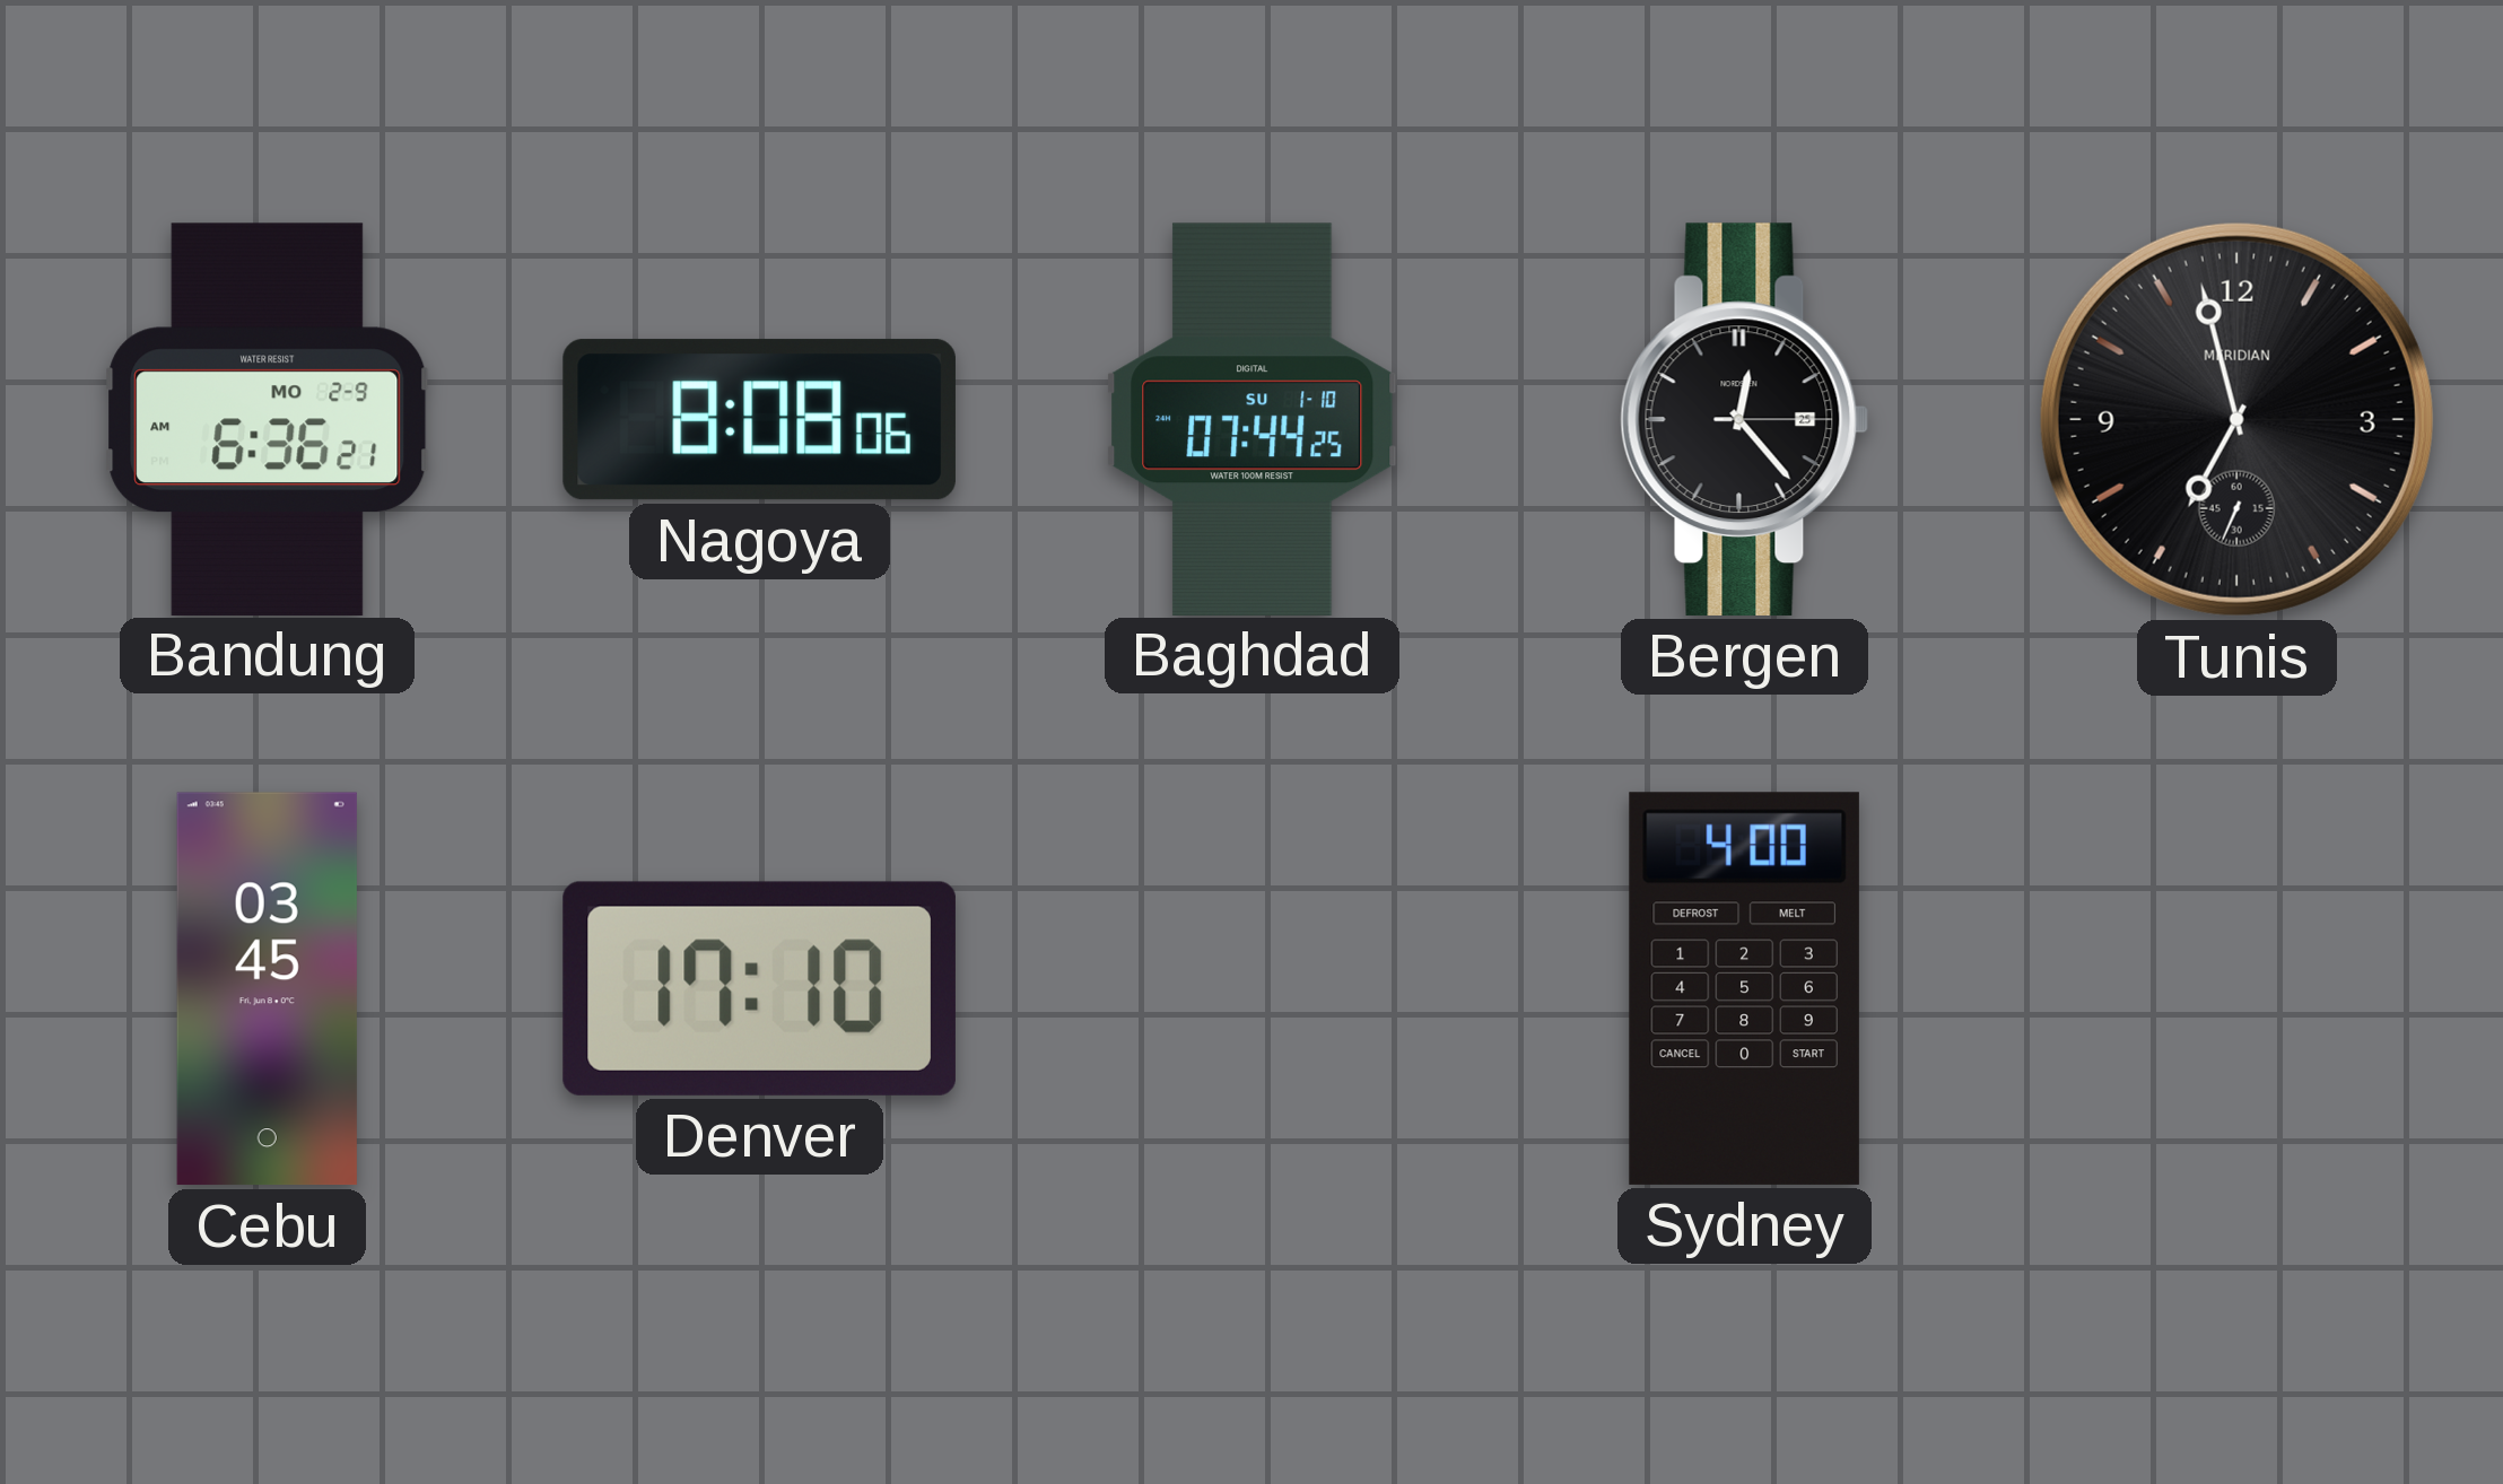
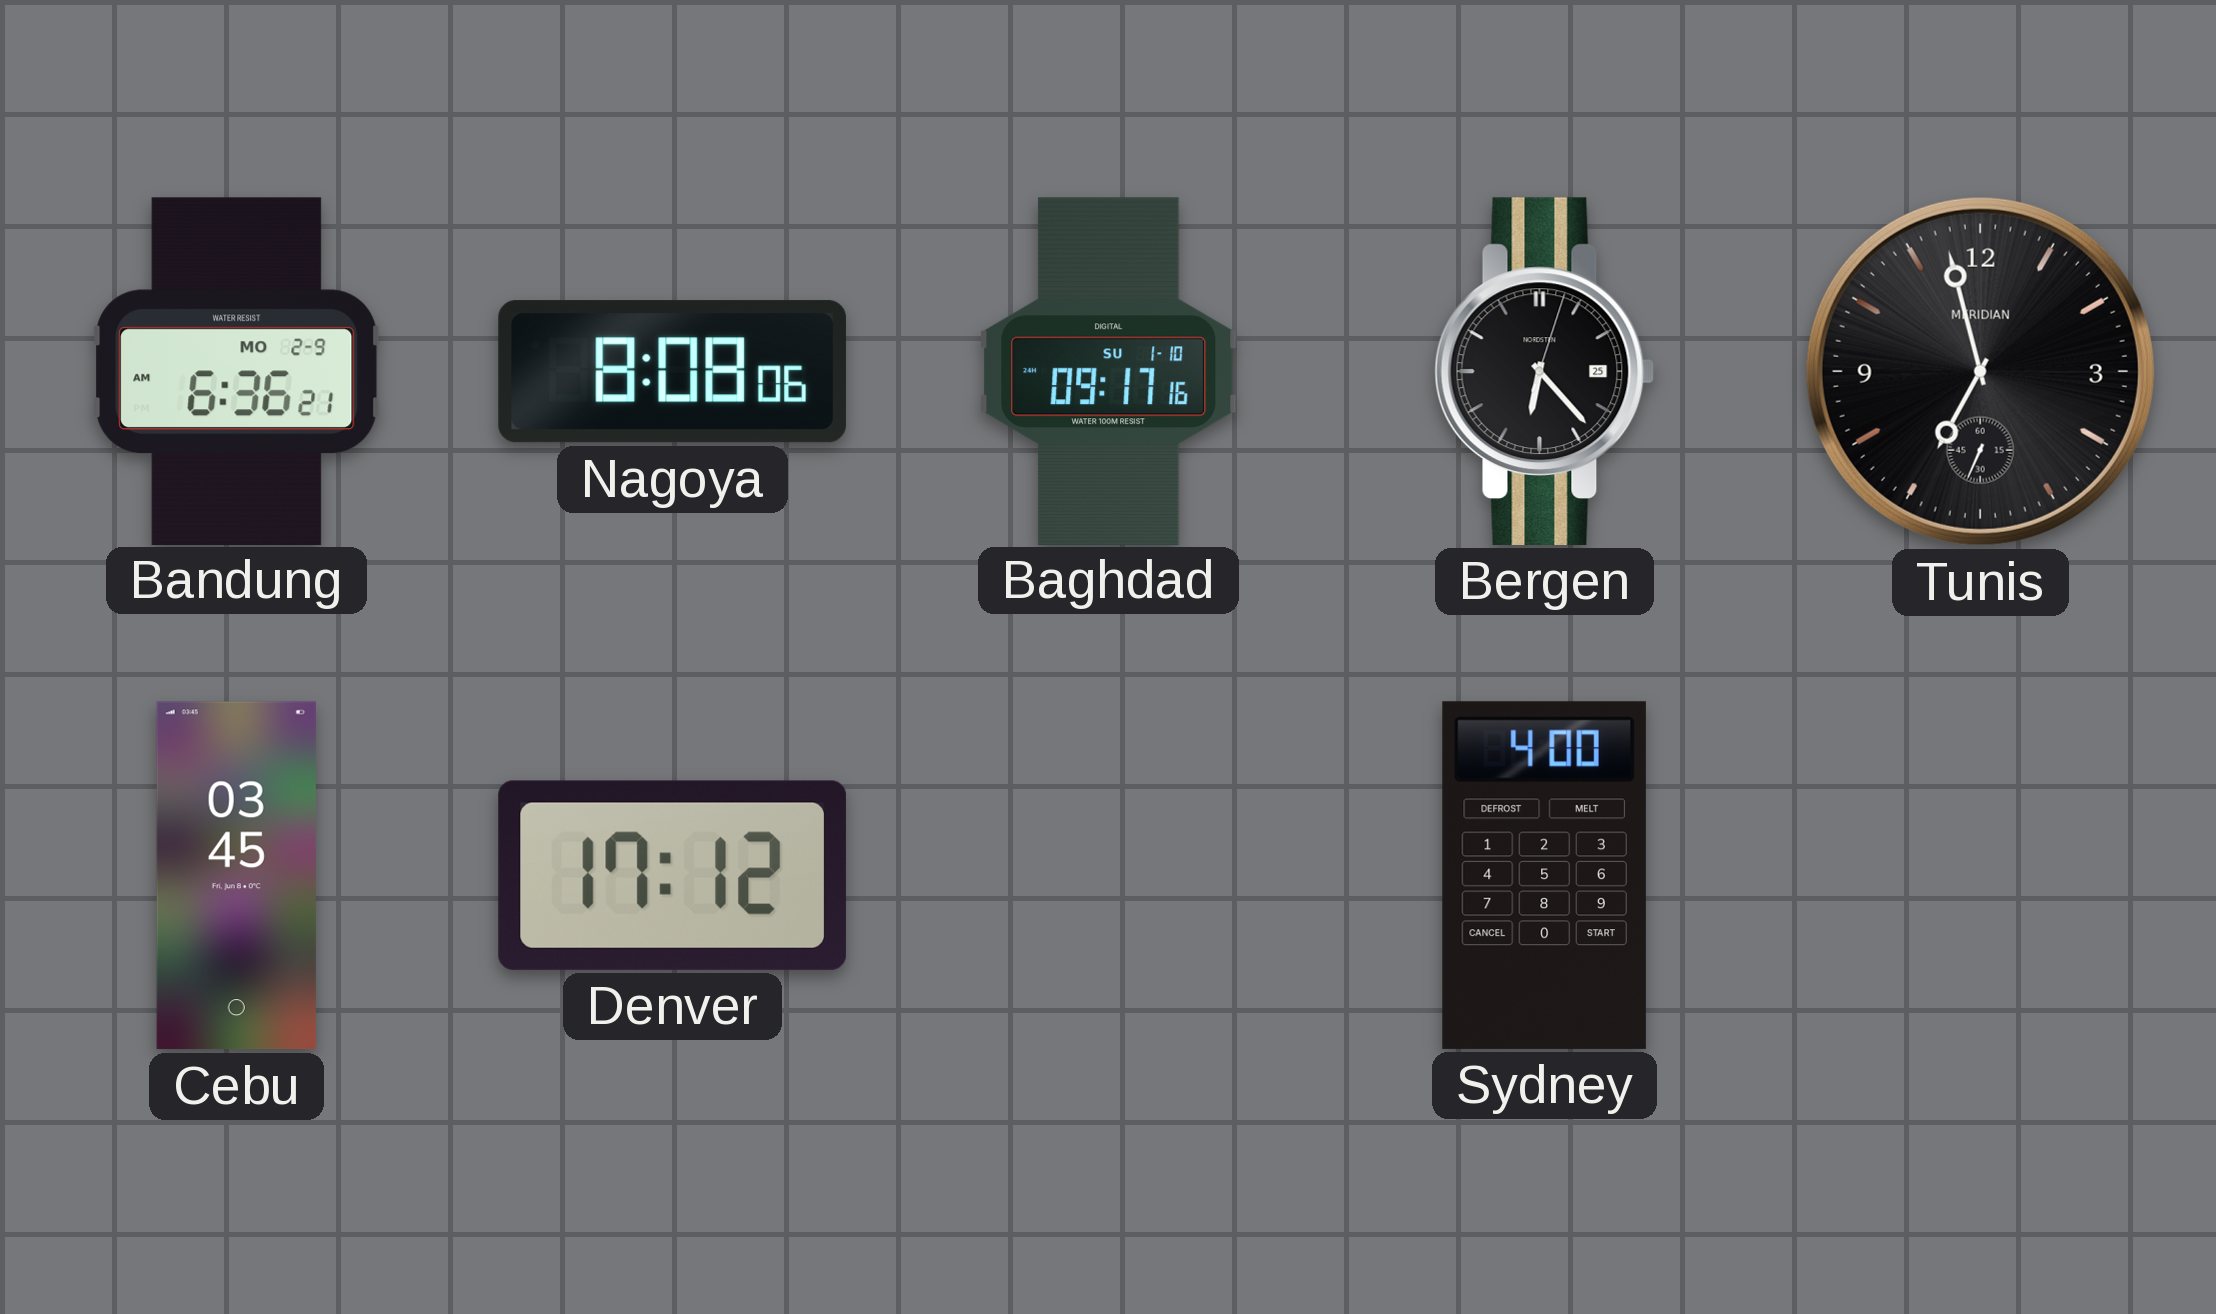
Baghdad: 07:44 -> 09:17
Bergen: 12:23 -> 6:23
Denver: 17:10 -> 17:12
